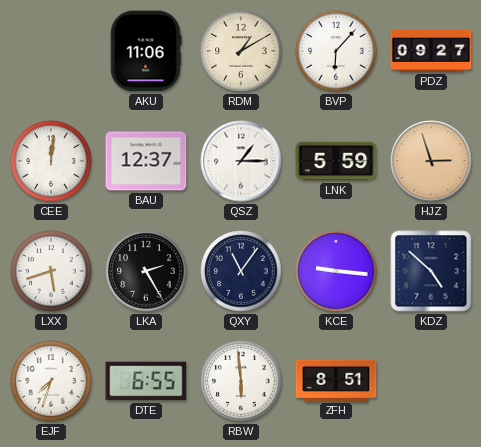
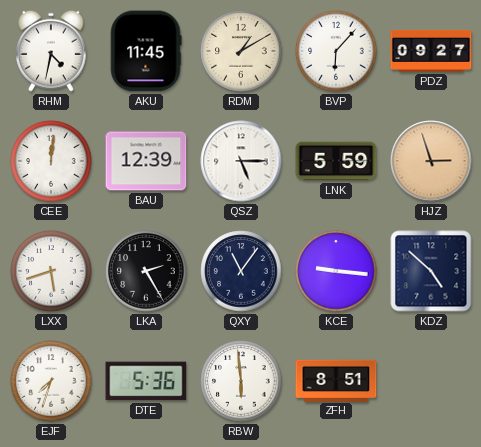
RHM: none -> 4:32
AKU: 11:06 -> 11:45
BAU: 12:37 -> 12:39
QSZ: 1:15 -> 5:15
DTE: 6:55 -> 5:36
